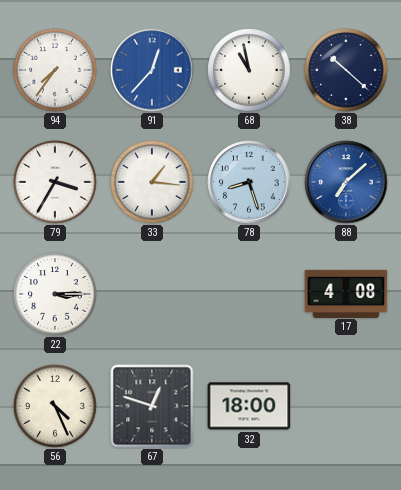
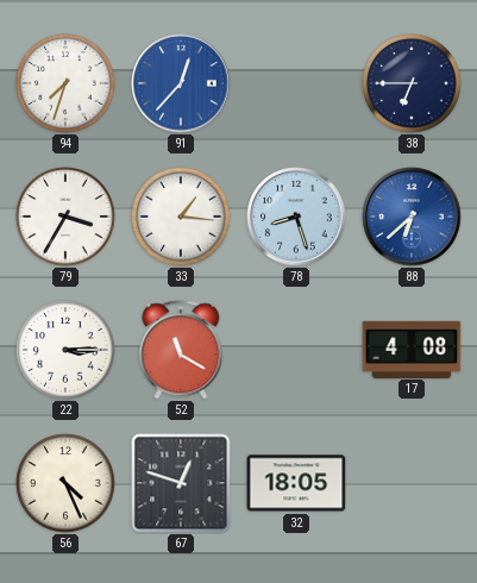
94: 7:36 -> 7:33
68: 10:58 -> none
38: 10:22 -> 6:45
88: 7:08 -> 6:38
52: none -> 11:20
32: 18:00 -> 18:05
